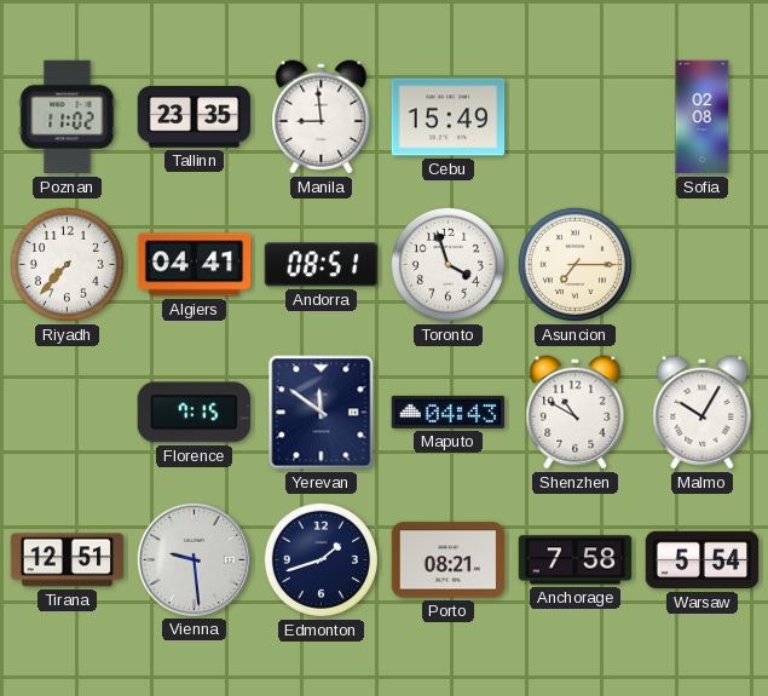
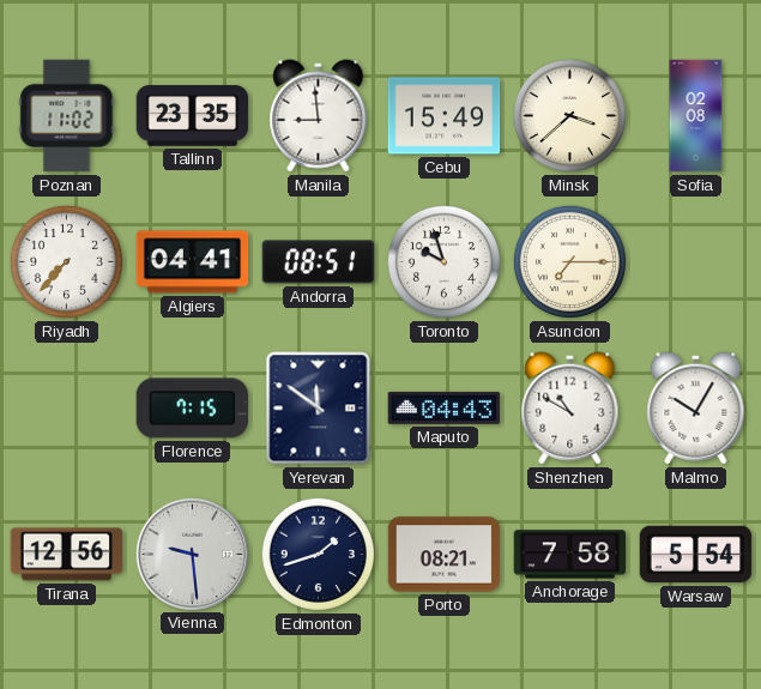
Minsk: none -> 3:38
Toronto: 3:57 -> 9:57
Tirana: 12:51 -> 12:56
